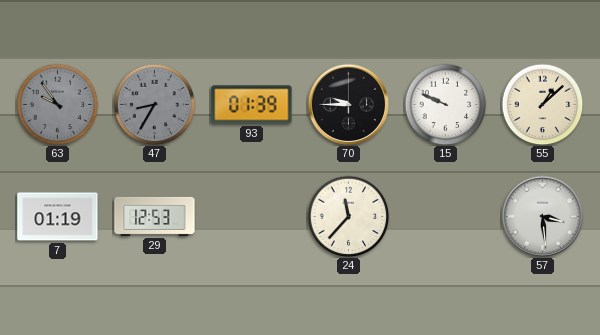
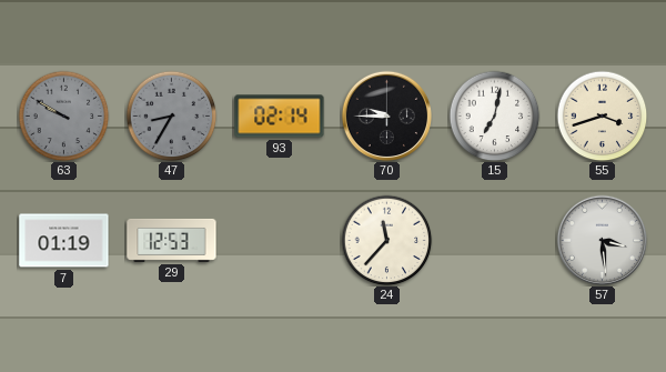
63: 9:54 -> 9:50
93: 01:39 -> 02:14
15: 9:49 -> 7:02
55: 1:08 -> 3:42
